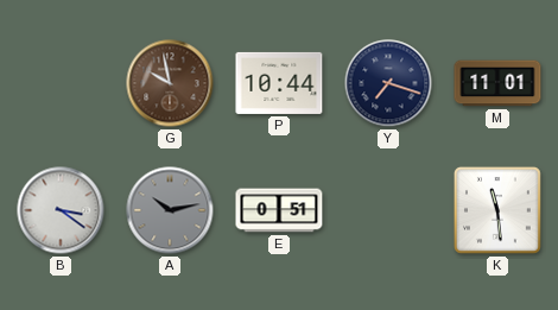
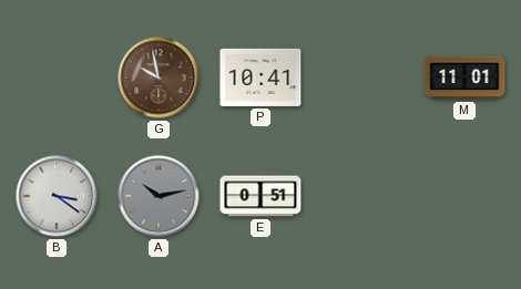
P: 10:44 -> 10:41
Y: 7:18 -> none
K: 11:29 -> none
